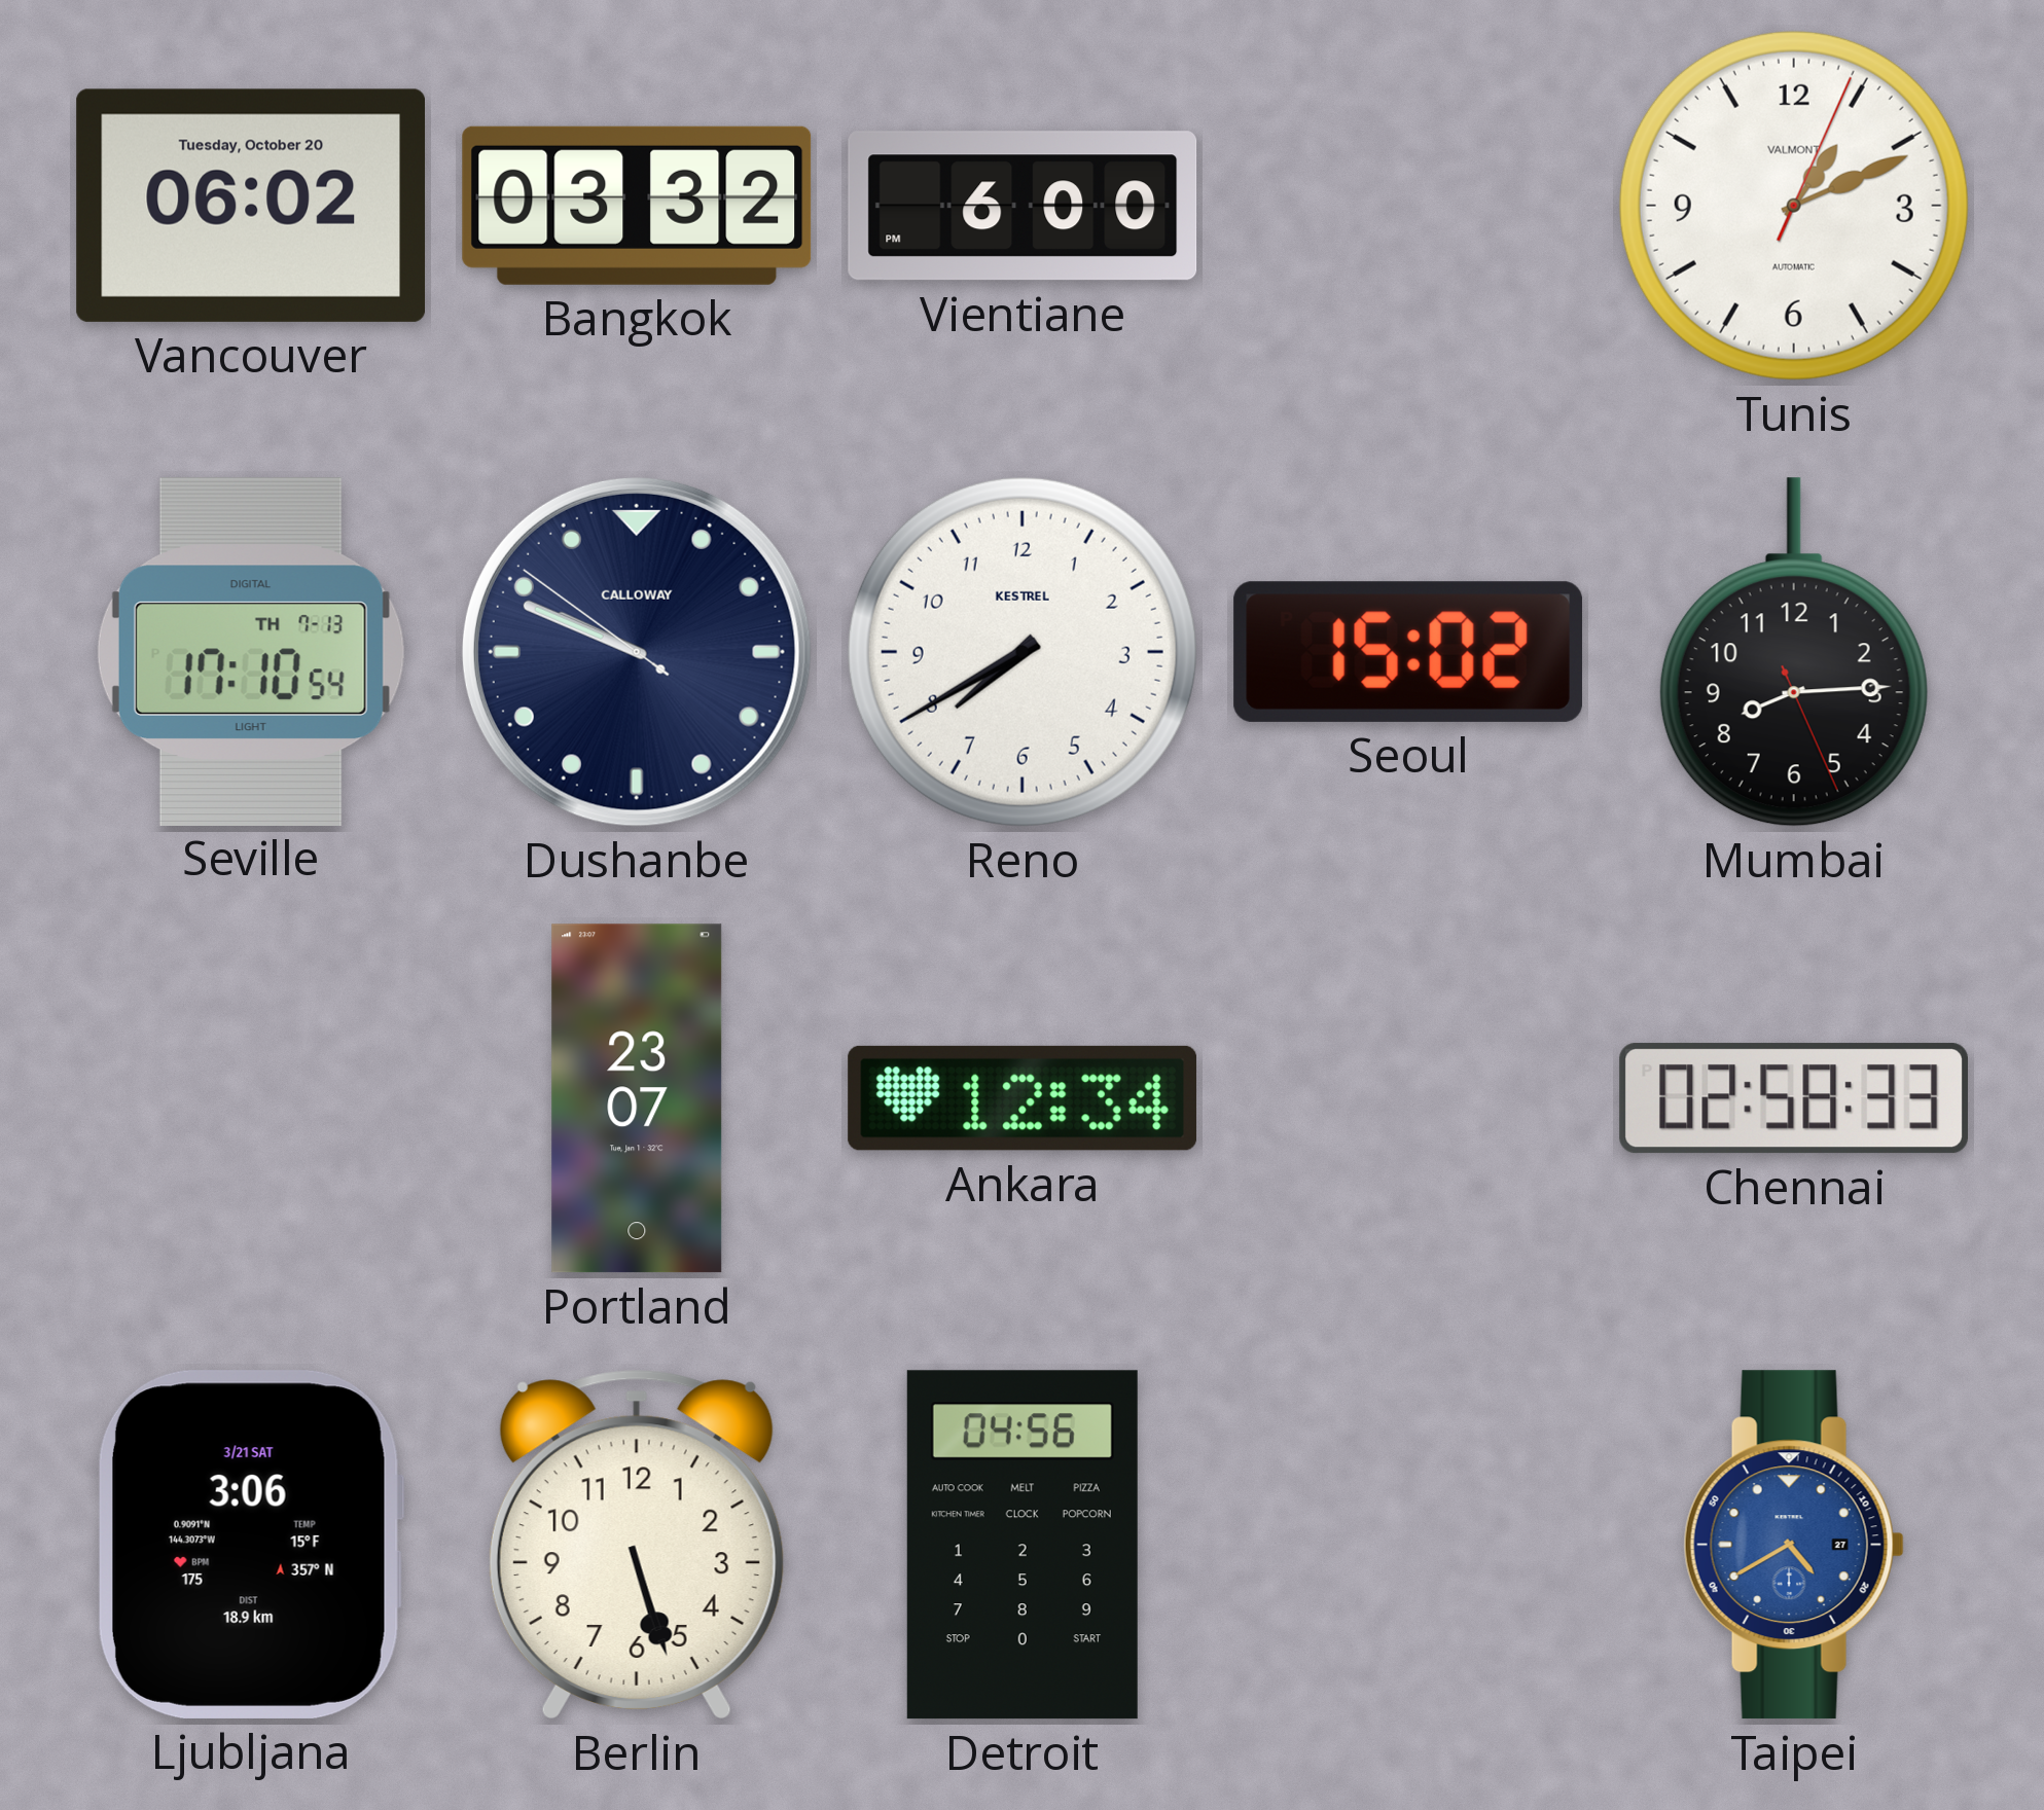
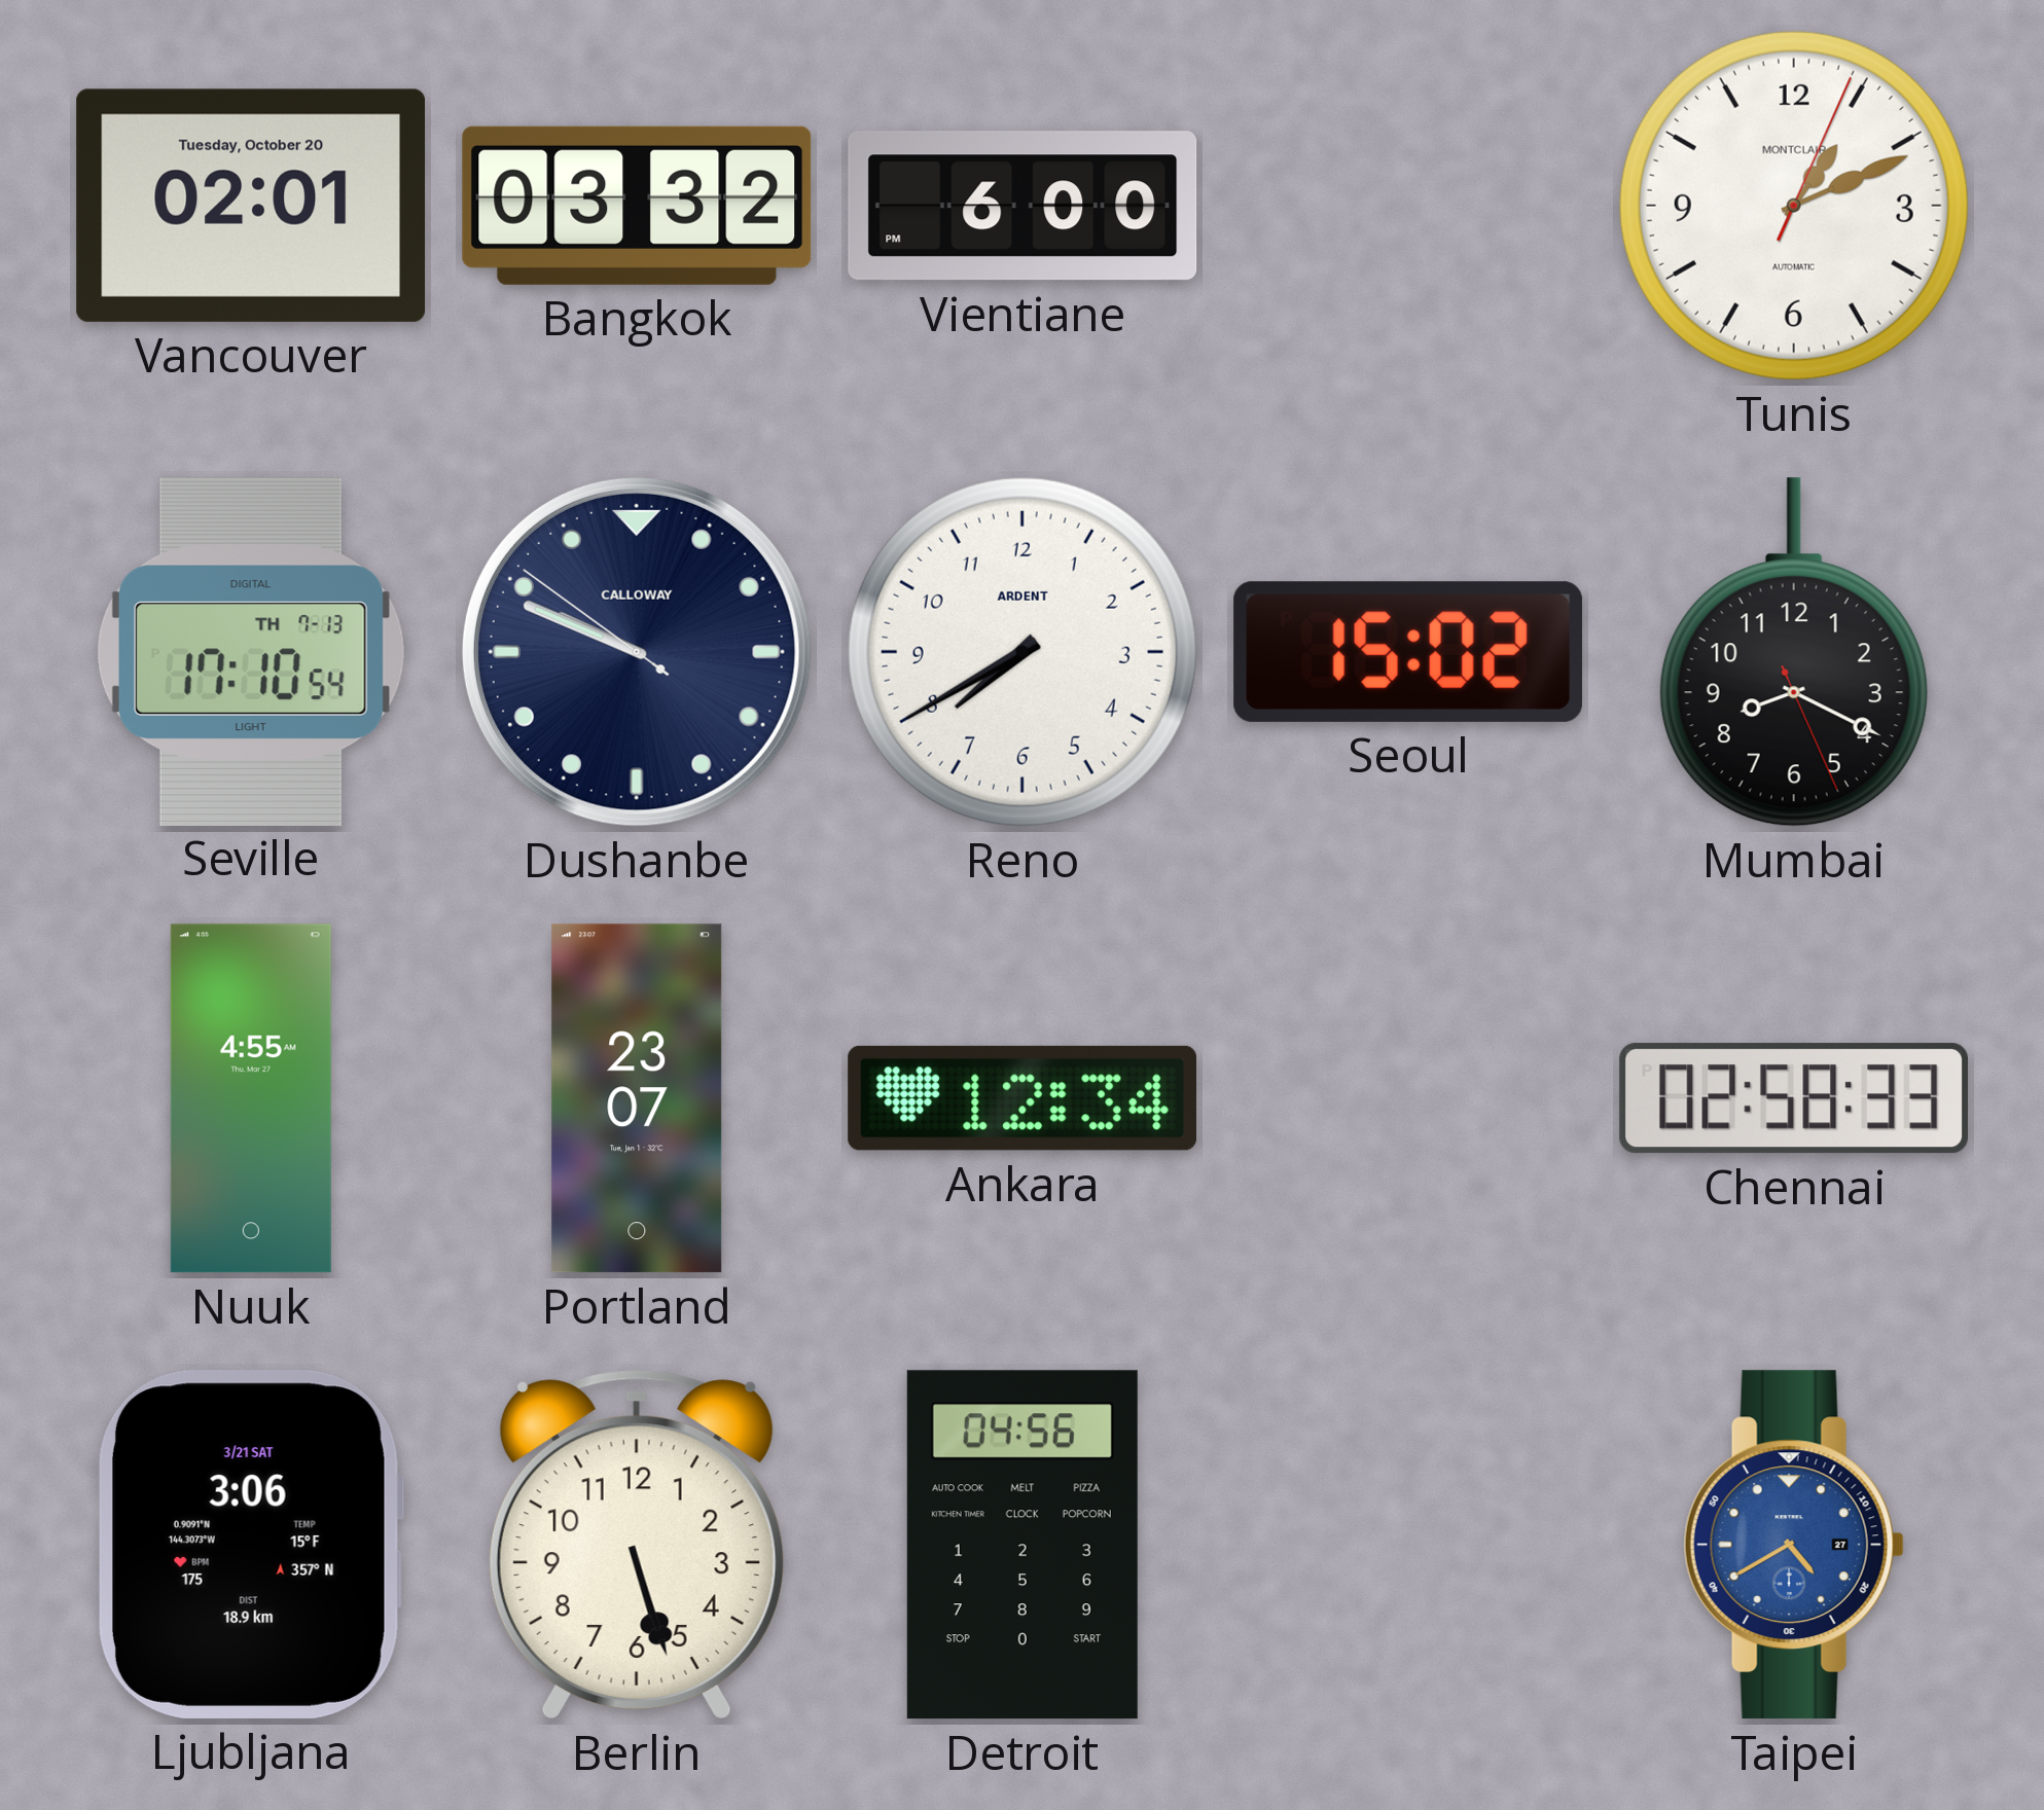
Vancouver: 06:02 -> 02:01
Tunis brand: VALMONT -> MONTCLAIR
Reno brand: KESTREL -> ARDENT
Mumbai: 8:14 -> 8:19
Nuuk: none -> 4:55
